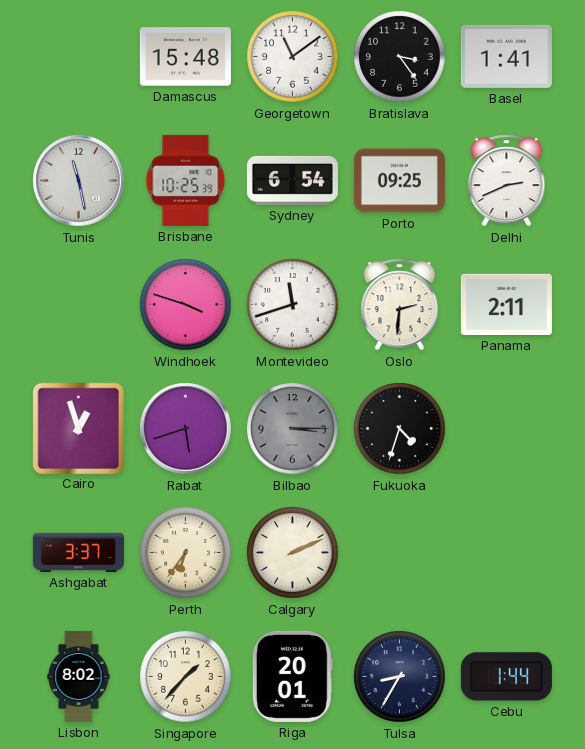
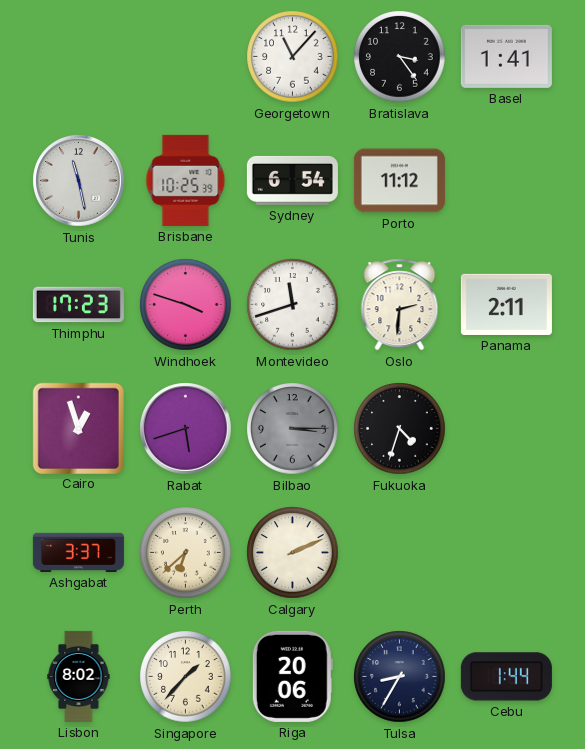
Damascus: 15:48 -> none
Georgetown: 11:09 -> 11:07
Porto: 09:25 -> 11:12
Delhi: 2:41 -> none
Thimphu: none -> 17:23
Perth: 6:36 -> 6:38
Riga: 20:01 -> 20:06
